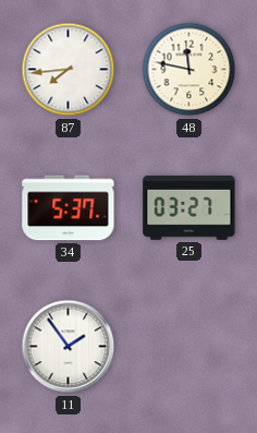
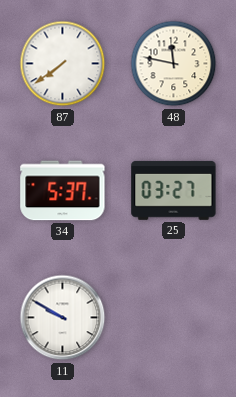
87: 7:44 -> 7:39
11: 1:54 -> 9:50
